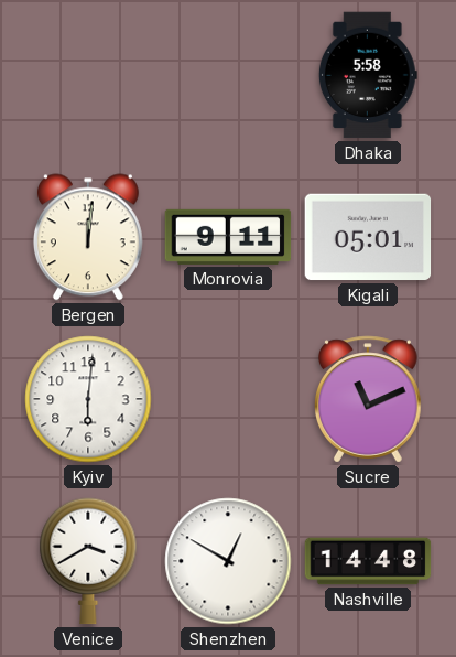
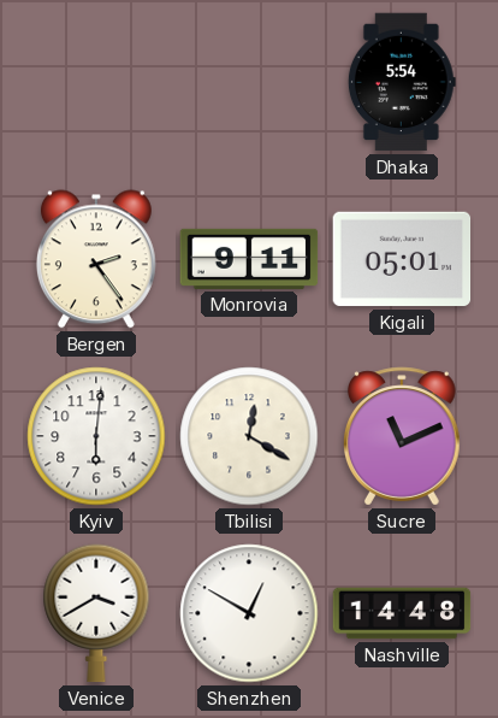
Dhaka: 5:58 -> 5:54
Bergen: 12:01 -> 2:24
Tbilisi: none -> 12:20
